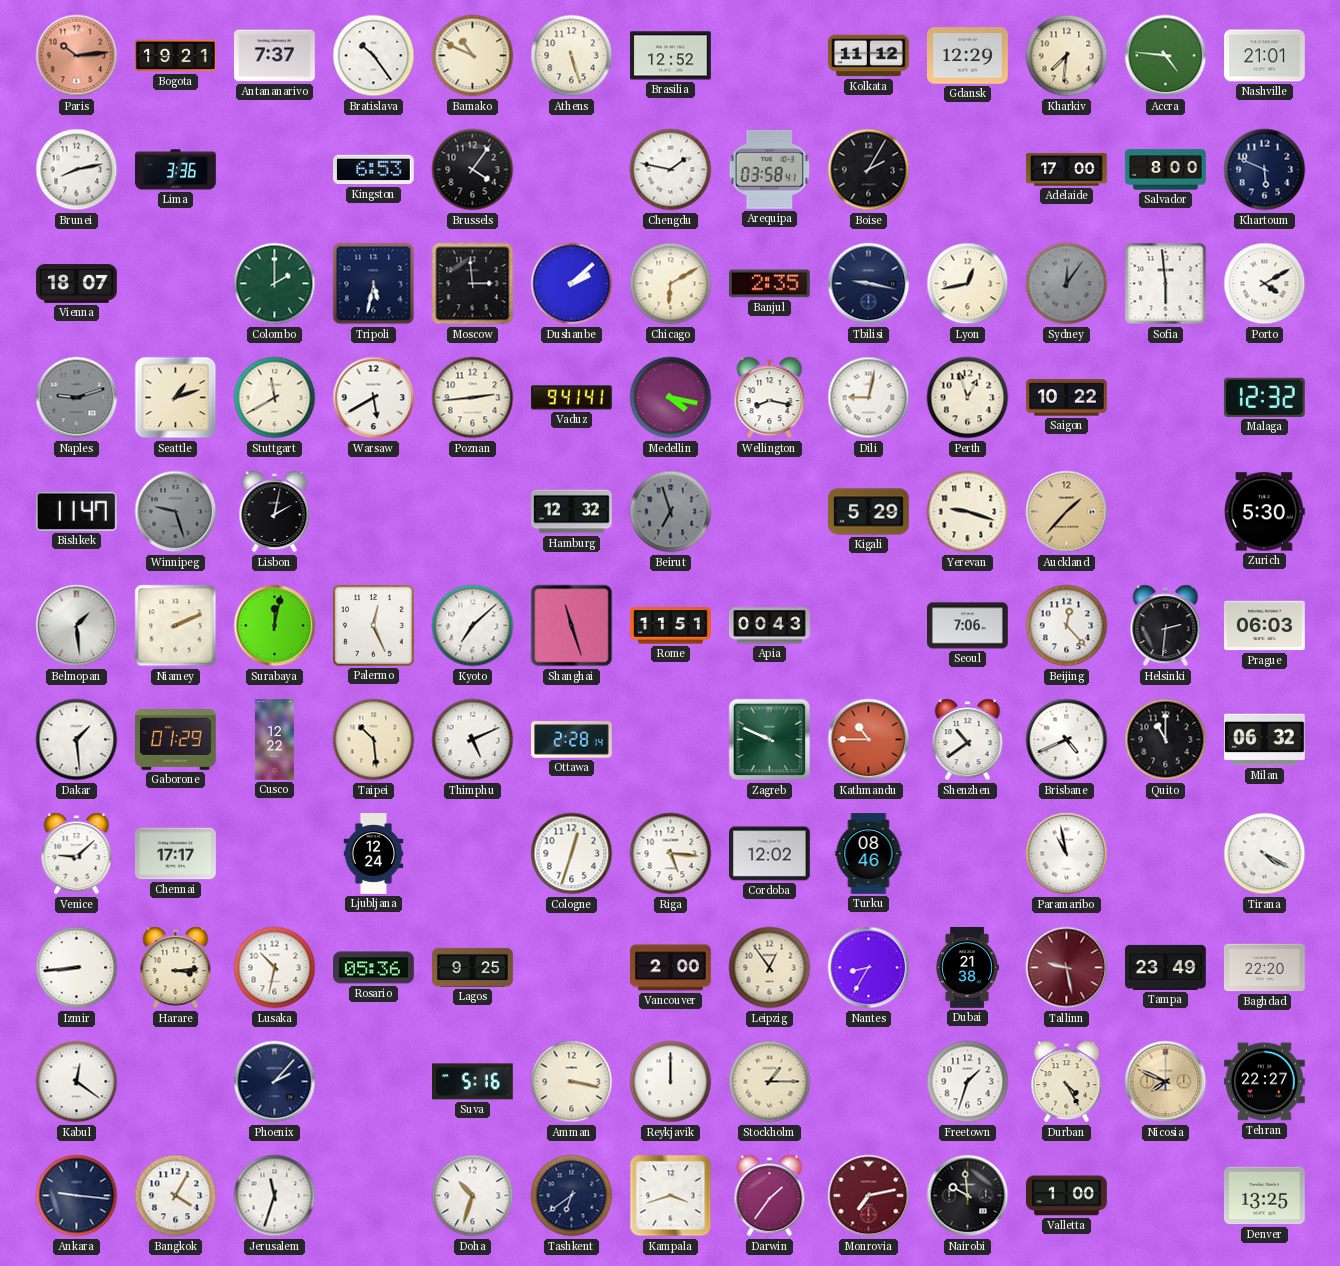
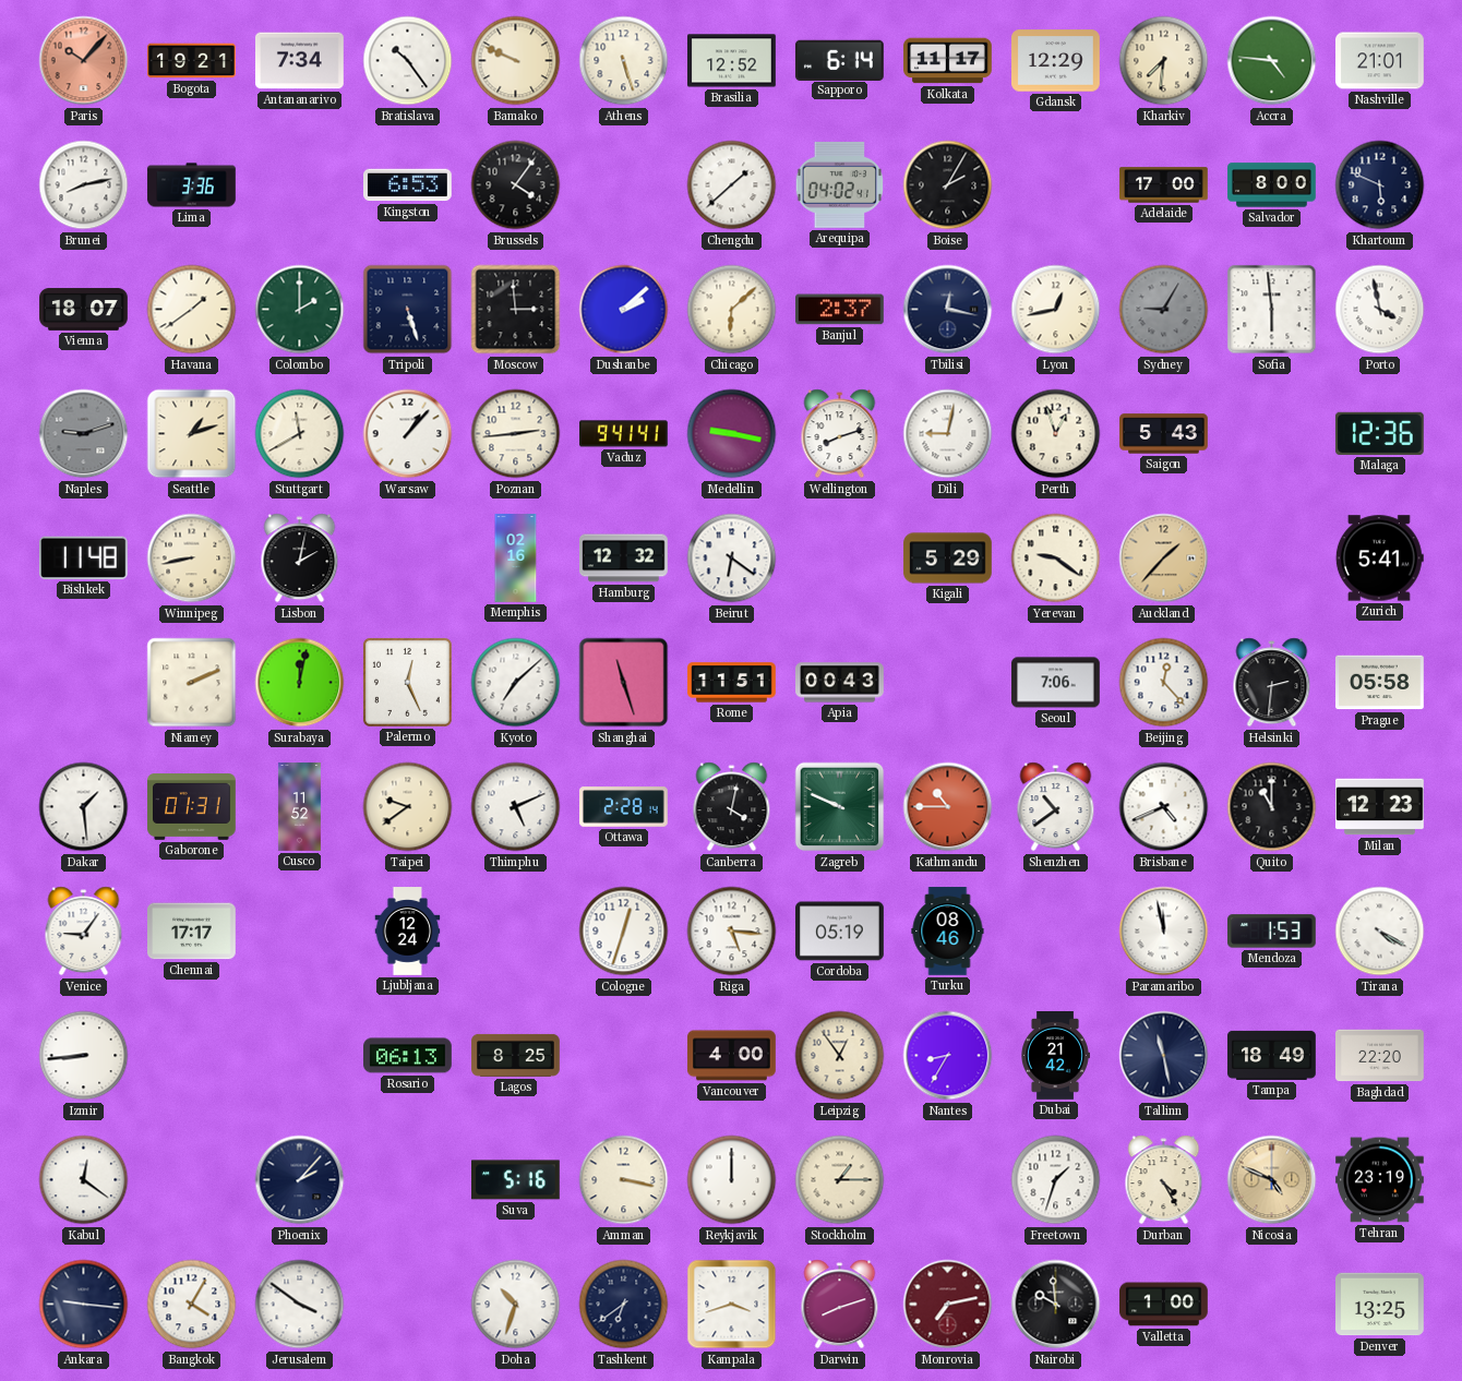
Paris: 10:14 -> 10:07
Antananarivo: 7:37 -> 7:34
Bamako: 10:49 -> 9:49
Sapporo: none -> 6:14
Kolkata: 11:12 -> 11:17
Chengdu: 1:47 -> 1:38
Arequipa: 03:58 -> 04:02
Havana: none -> 1:39
Tripoli: 5:32 -> 5:27
Chicago: 6:10 -> 6:08
Banjul: 2:35 -> 2:37
Tbilisi: 9:17 -> 12:17
Sydney: 12:06 -> 9:05
Porto: 4:10 -> 3:58
Warsaw: 5:40 -> 1:07
Medellin: 4:17 -> 9:17
Wellington: 8:17 -> 8:12
Saigon: 10:22 -> 5:43
Malaga: 12:32 -> 12:36
Bishkek: 11:47 -> 11:48
Winnipeg: 9:27 -> 8:43
Winnipeg dial: grey -> cream
Memphis: none -> 02:16
Beirut: 6:57 -> 6:21
Beirut dial: grey -> white
Yerevan: 9:18 -> 9:21
Zurich: 5:30 -> 5:41
Belmopan: 1:29 -> none
Prague: 06:03 -> 05:58
Gaborone: 01:29 -> 01:31
Cusco: 12:22 -> 11:52
Taipei: 10:29 -> 9:39
Canberra: none -> 4:02
Milan: 06:32 -> 12:23
Venice: 9:08 -> 9:06
Cordoba: 12:02 -> 05:19
Paramaribo: 10:58 -> 11:58
Mendoza: none -> 1:53
Harare: 3:14 -> none
Lusaka: 10:32 -> none
Rosario: 05:36 -> 06:13
Lagos: 9:25 -> 8:25
Vancouver: 2:00 -> 4:00
Dubai: 21:38 -> 21:42
Tallinn: 9:28 -> 11:28
Tallinn dial: burgundy -> navy
Tampa: 23:49 -> 18:49
Nicosia: 7:49 -> 4:49
Tehran: 22:27 -> 23:19
Jerusalem: 11:33 -> 3:51
Darwin: 1:36 -> 8:12
